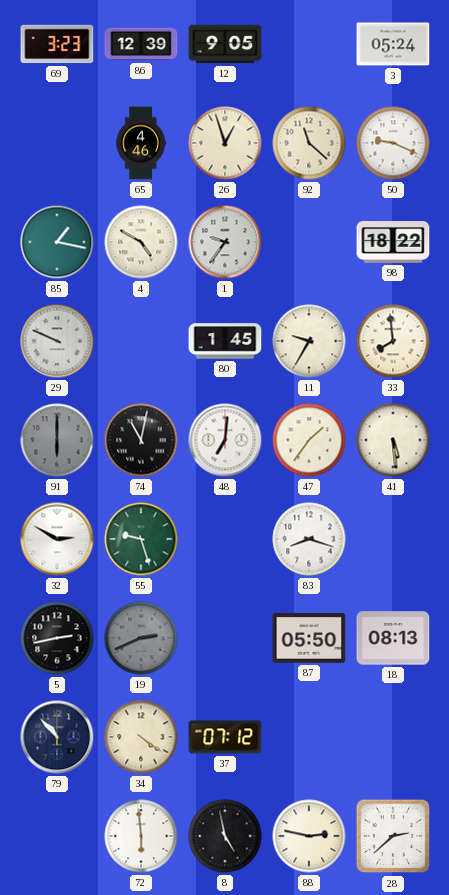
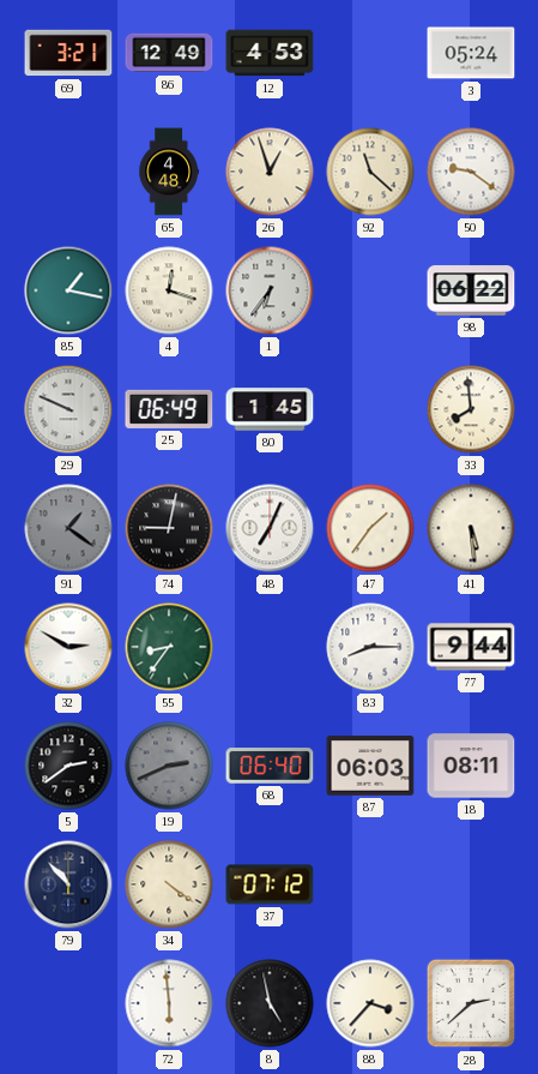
69: 3:23 -> 3:21
86: 12:39 -> 12:49
12: 9:05 -> 4:53
65: 4:46 -> 4:48
50: 9:19 -> 9:21
4: 4:50 -> 12:18
1: 9:36 -> 6:36
98: 18:22 -> 06:22
25: none -> 06:49
11: 9:35 -> none
91: 6:00 -> 1:21
74: 11:02 -> 9:02
48: 7:01 -> 7:04
55: 9:27 -> 8:36
83: 8:18 -> 8:15
77: none -> 9:44
5: 2:43 -> 2:39
68: none -> 06:40
87: 05:50 -> 06:03
18: 08:13 -> 08:11
88: 2:47 -> 3:37
